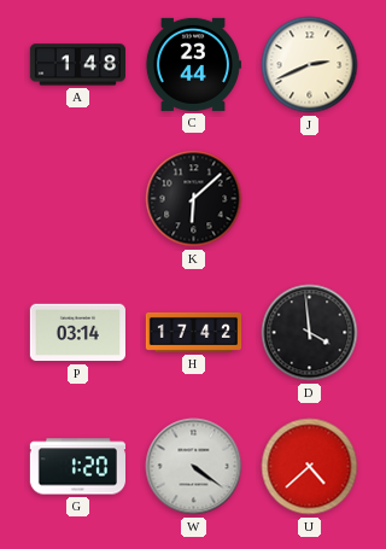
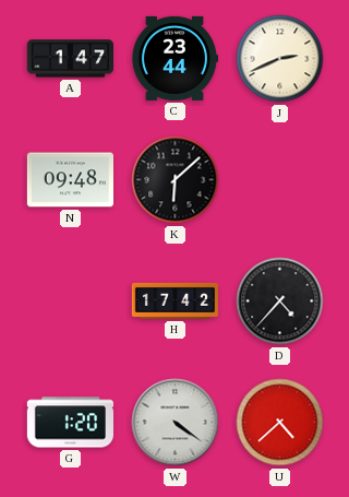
A: 1:48 -> 1:47
N: none -> 09:48
P: 03:14 -> none
D: 3:59 -> 4:37
